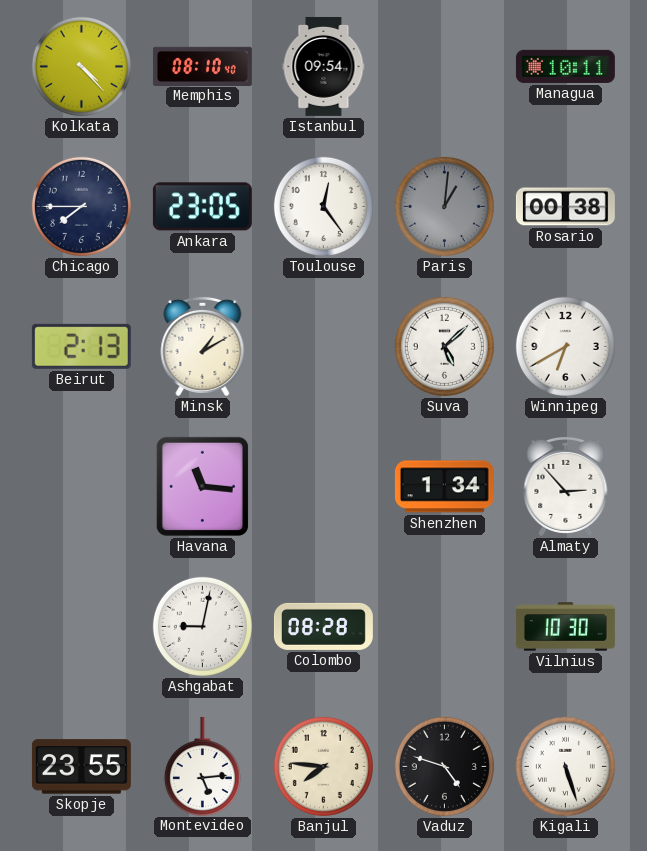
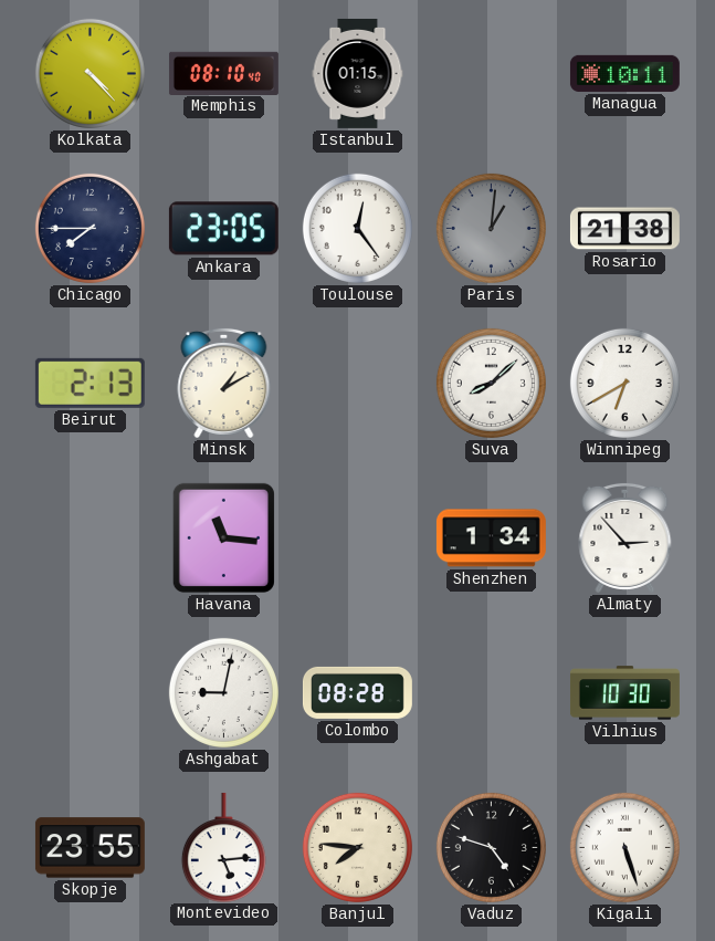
Istanbul: 09:54 -> 01:15
Rosario: 00:38 -> 21:38
Suva: 5:08 -> 8:08
